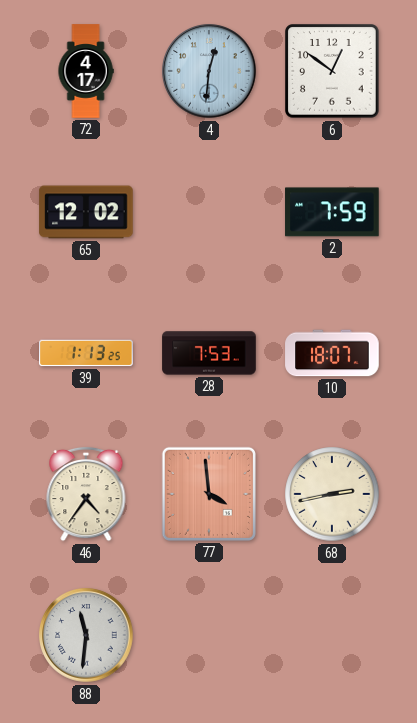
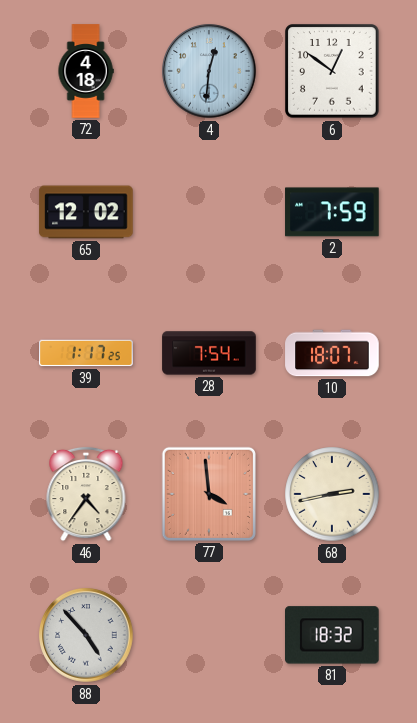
72: 4:17 -> 4:18
39: 1:13 -> 1:17
28: 7:53 -> 7:54
88: 11:31 -> 4:53
81: none -> 18:32
